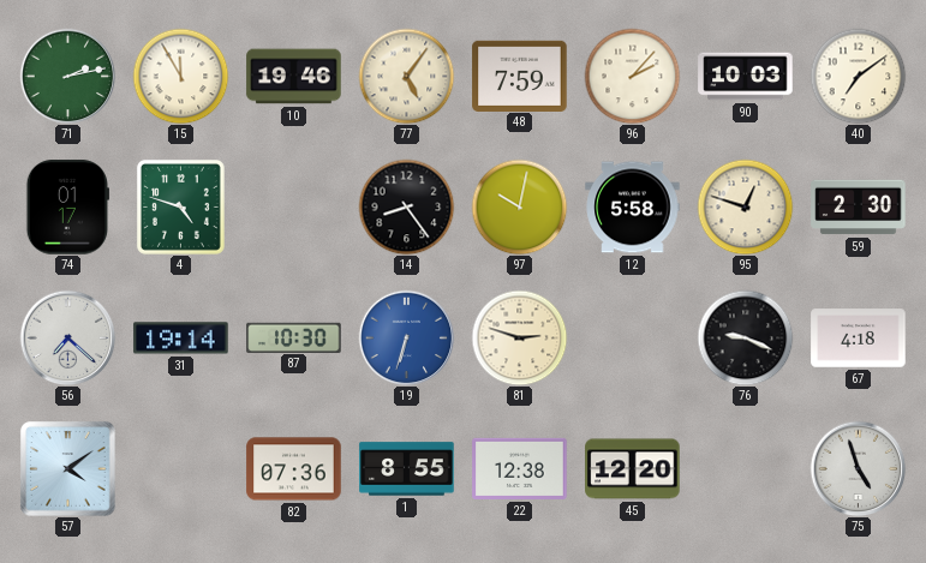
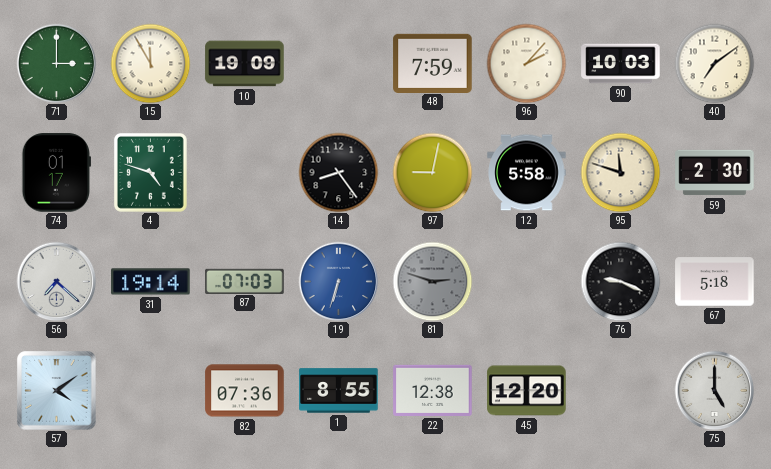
71: 2:13 -> 3:00
10: 19:46 -> 19:09
77: 5:06 -> none
97: 10:02 -> 9:02
95: 12:48 -> 11:48
87: 10:30 -> 07:03
81 dial: cream -> grey
67: 4:18 -> 5:18
75: 4:57 -> 5:00
